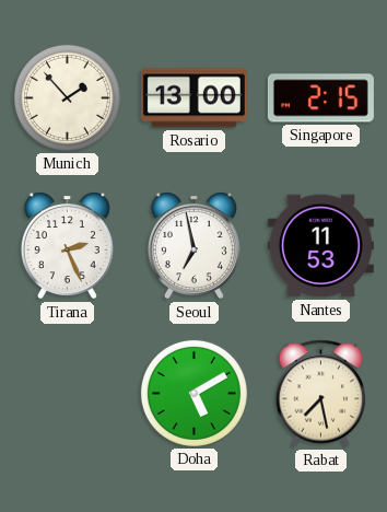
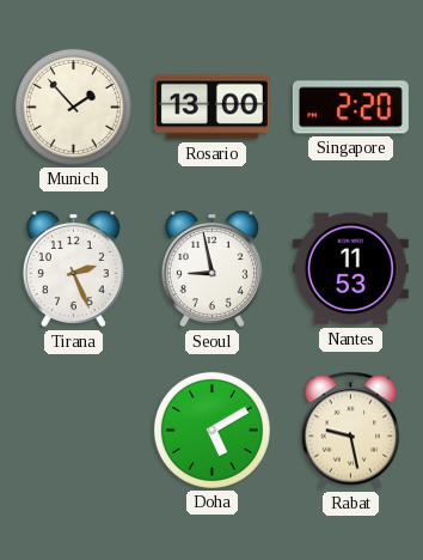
Singapore: 2:15 -> 2:20
Seoul: 6:58 -> 8:58
Rabat: 7:28 -> 9:28
